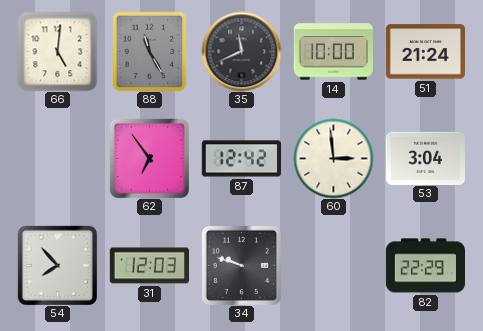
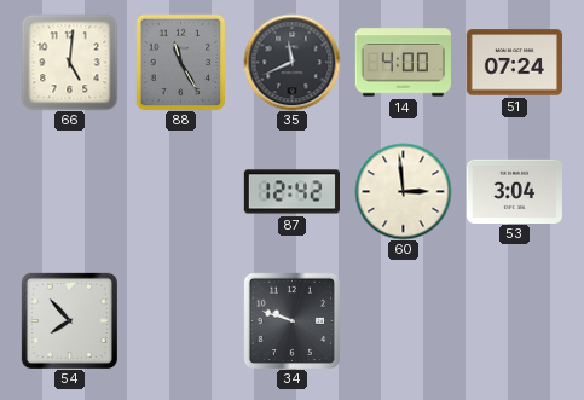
14: 10:00 -> 4:00
51: 21:24 -> 07:24
62: 6:54 -> none
31: 12:03 -> none
82: 22:29 -> none
